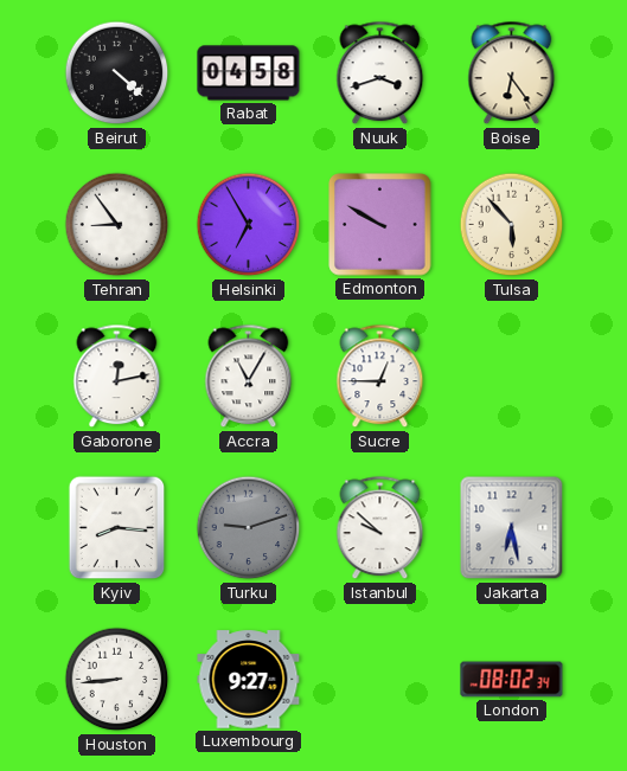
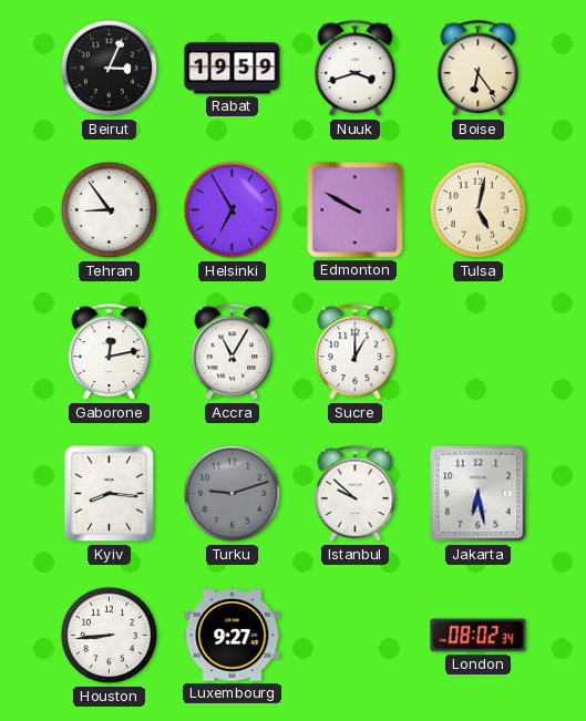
Beirut: 4:22 -> 3:04
Rabat: 04:58 -> 19:59
Tulsa: 5:53 -> 5:02
Sucre: 12:45 -> 1:00
